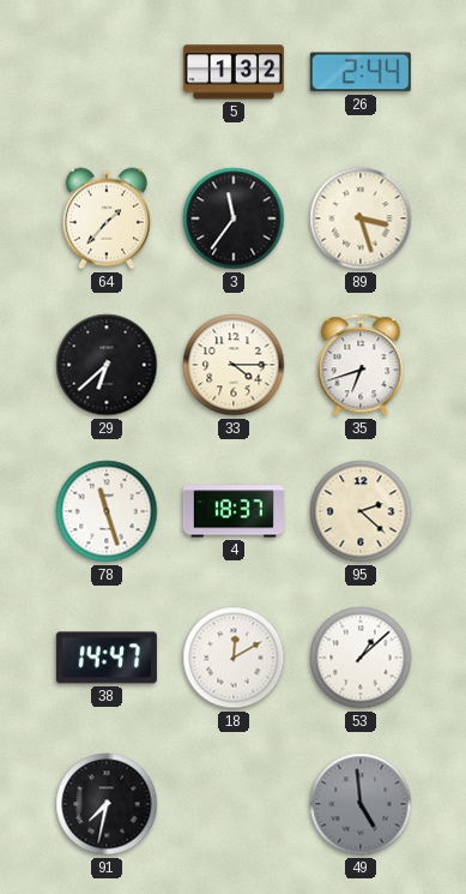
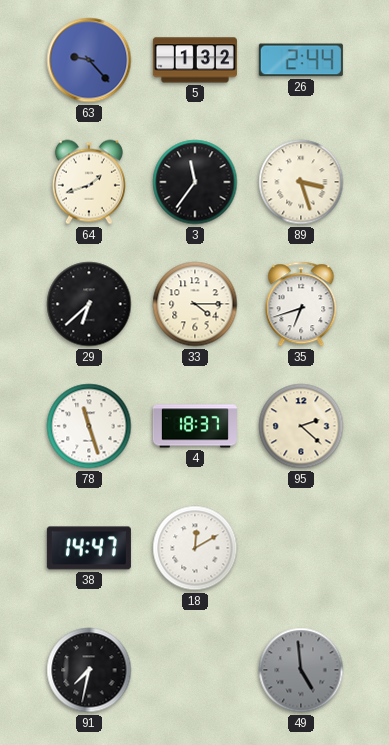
63: none -> 9:23
64: 1:37 -> 1:42
53: 1:08 -> none
